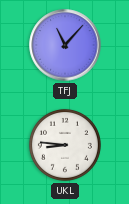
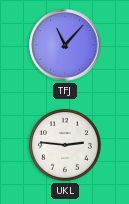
UKL: 8:46 -> 2:46
